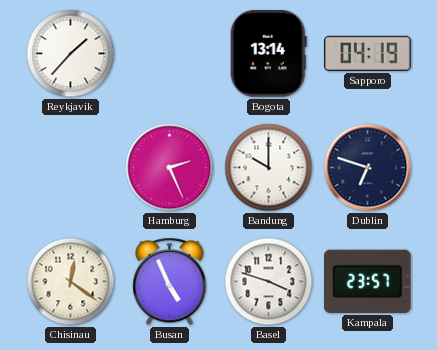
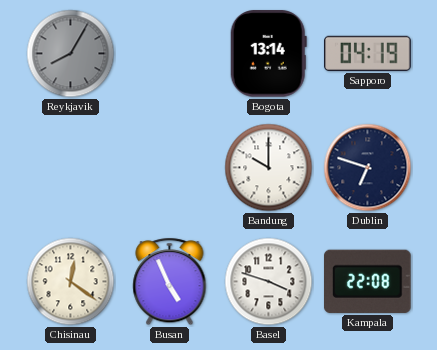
Reykjavik: 1:37 -> 8:05
Reykjavik dial: white -> grey
Hamburg: 2:26 -> none
Kampala: 23:57 -> 22:08
